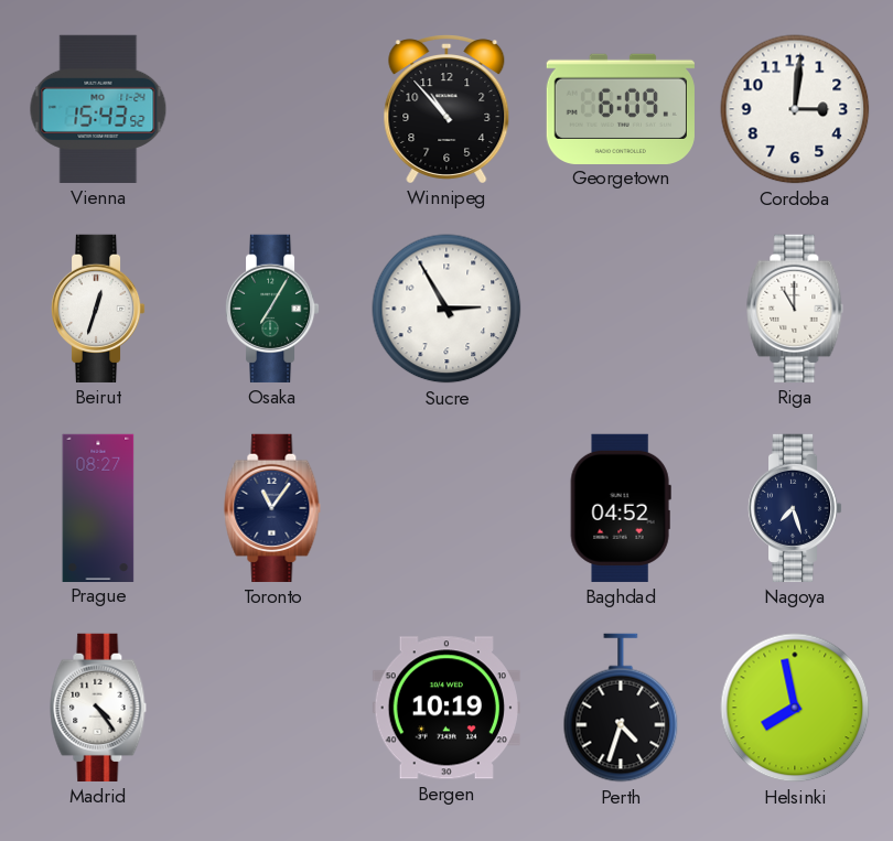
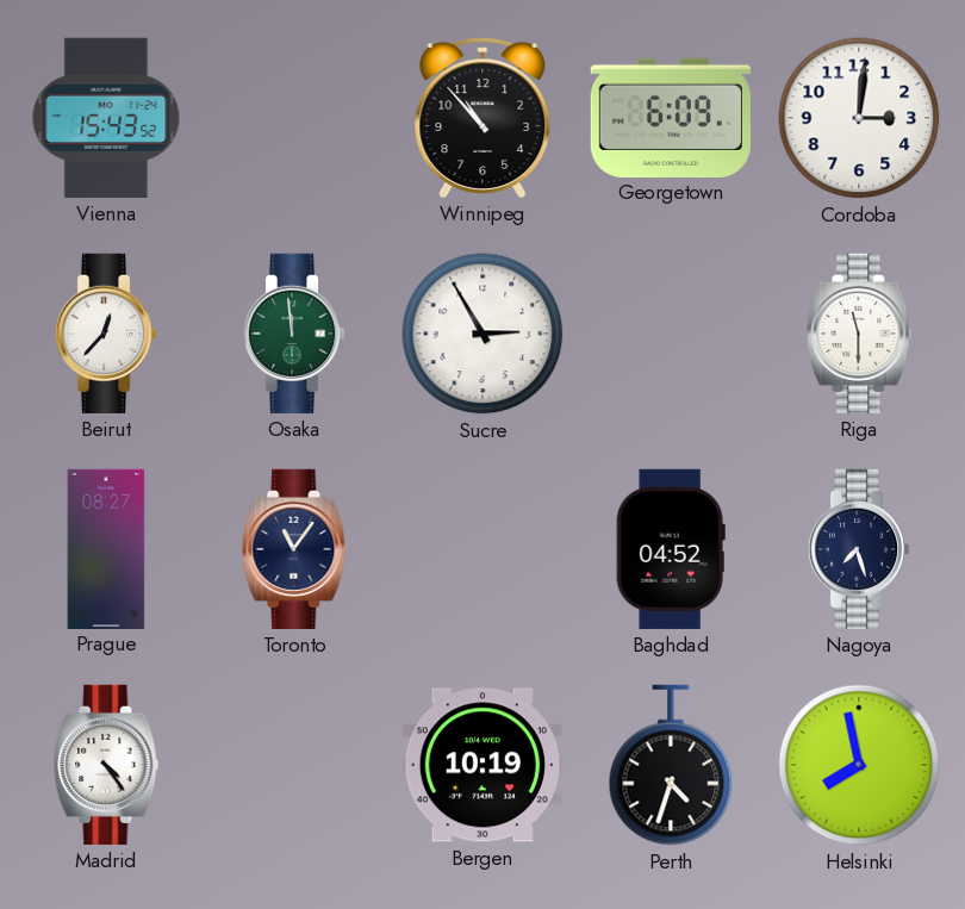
Beirut: 12:33 -> 12:37
Osaka: 7:05 -> 11:59
Riga: 11:00 -> 11:30
